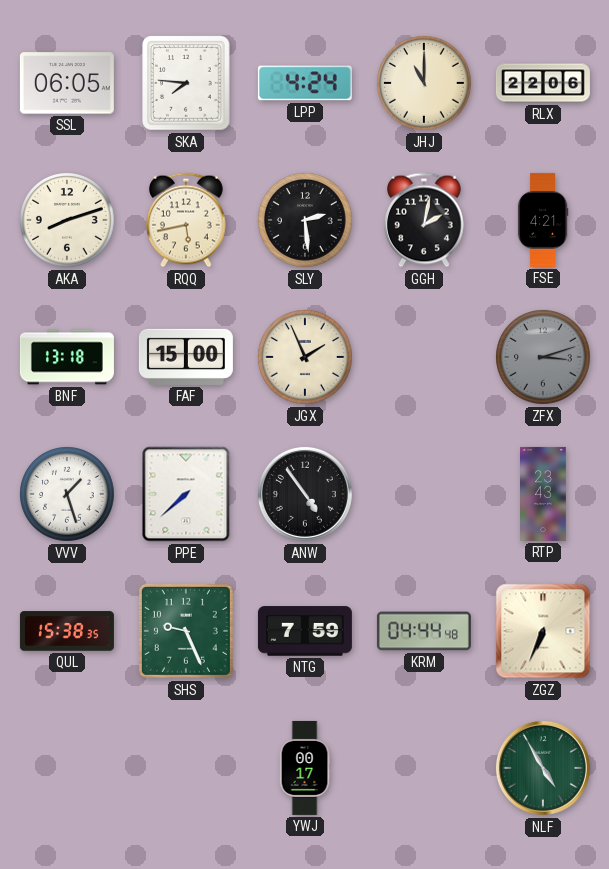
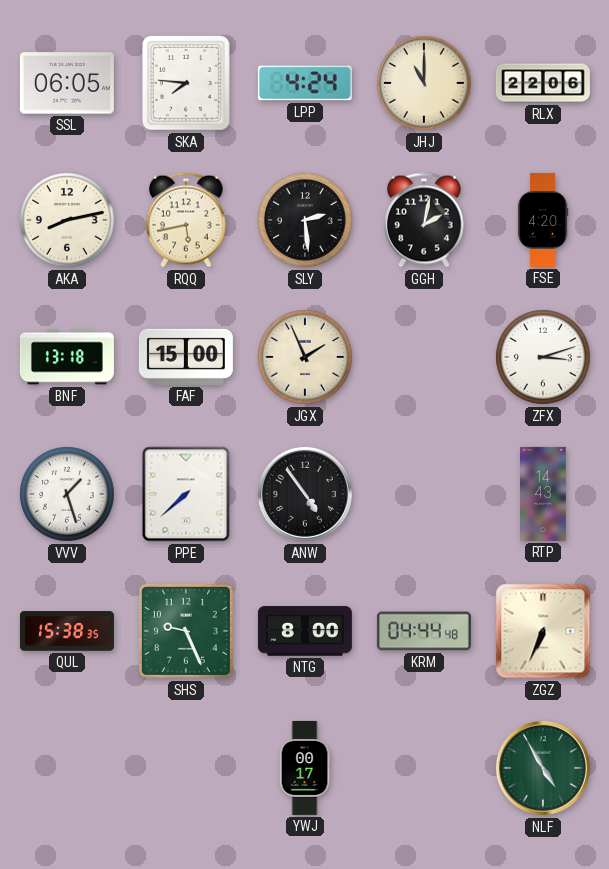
AKA: 8:12 -> 8:13
FSE: 4:21 -> 4:20
ZFX dial: grey -> white
RTP: 23:43 -> 14:43
NTG: 7:59 -> 8:00
